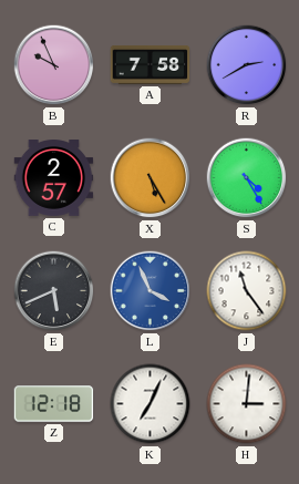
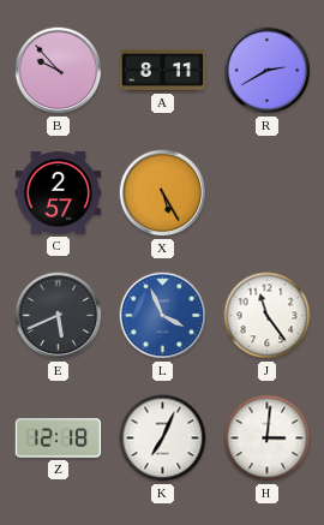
B: 9:56 -> 9:53
A: 7:58 -> 8:11
S: 4:25 -> none
